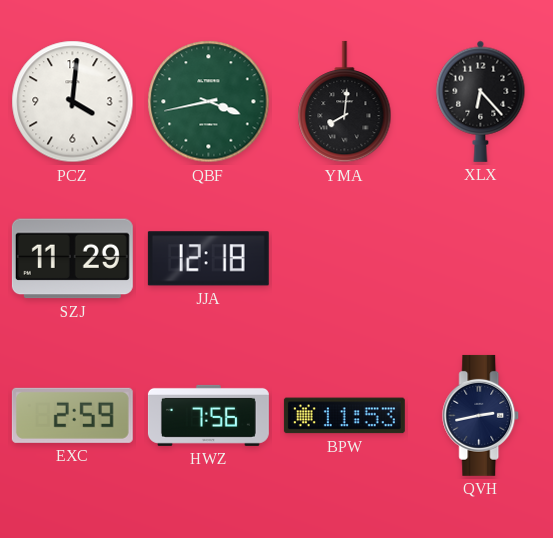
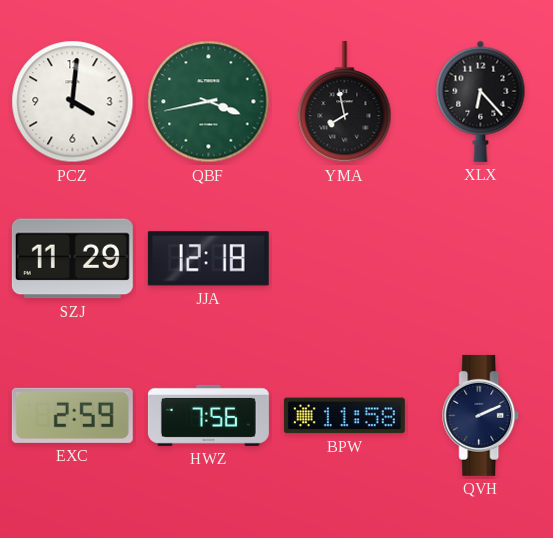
YMA: 8:01 -> 7:58
BPW: 11:53 -> 11:58
QVH: 2:43 -> 2:11
